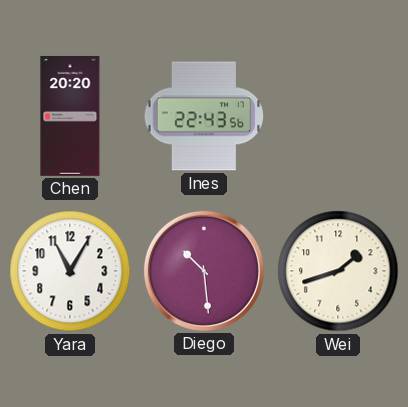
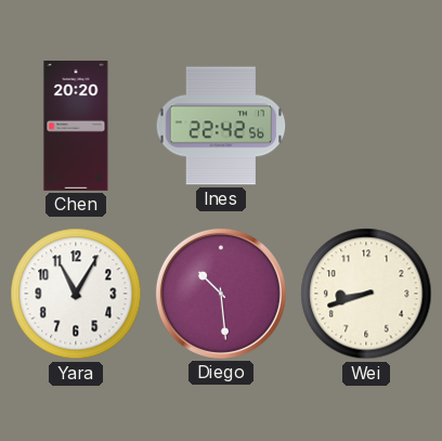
Ines: 22:43 -> 22:42
Wei: 1:42 -> 8:42
